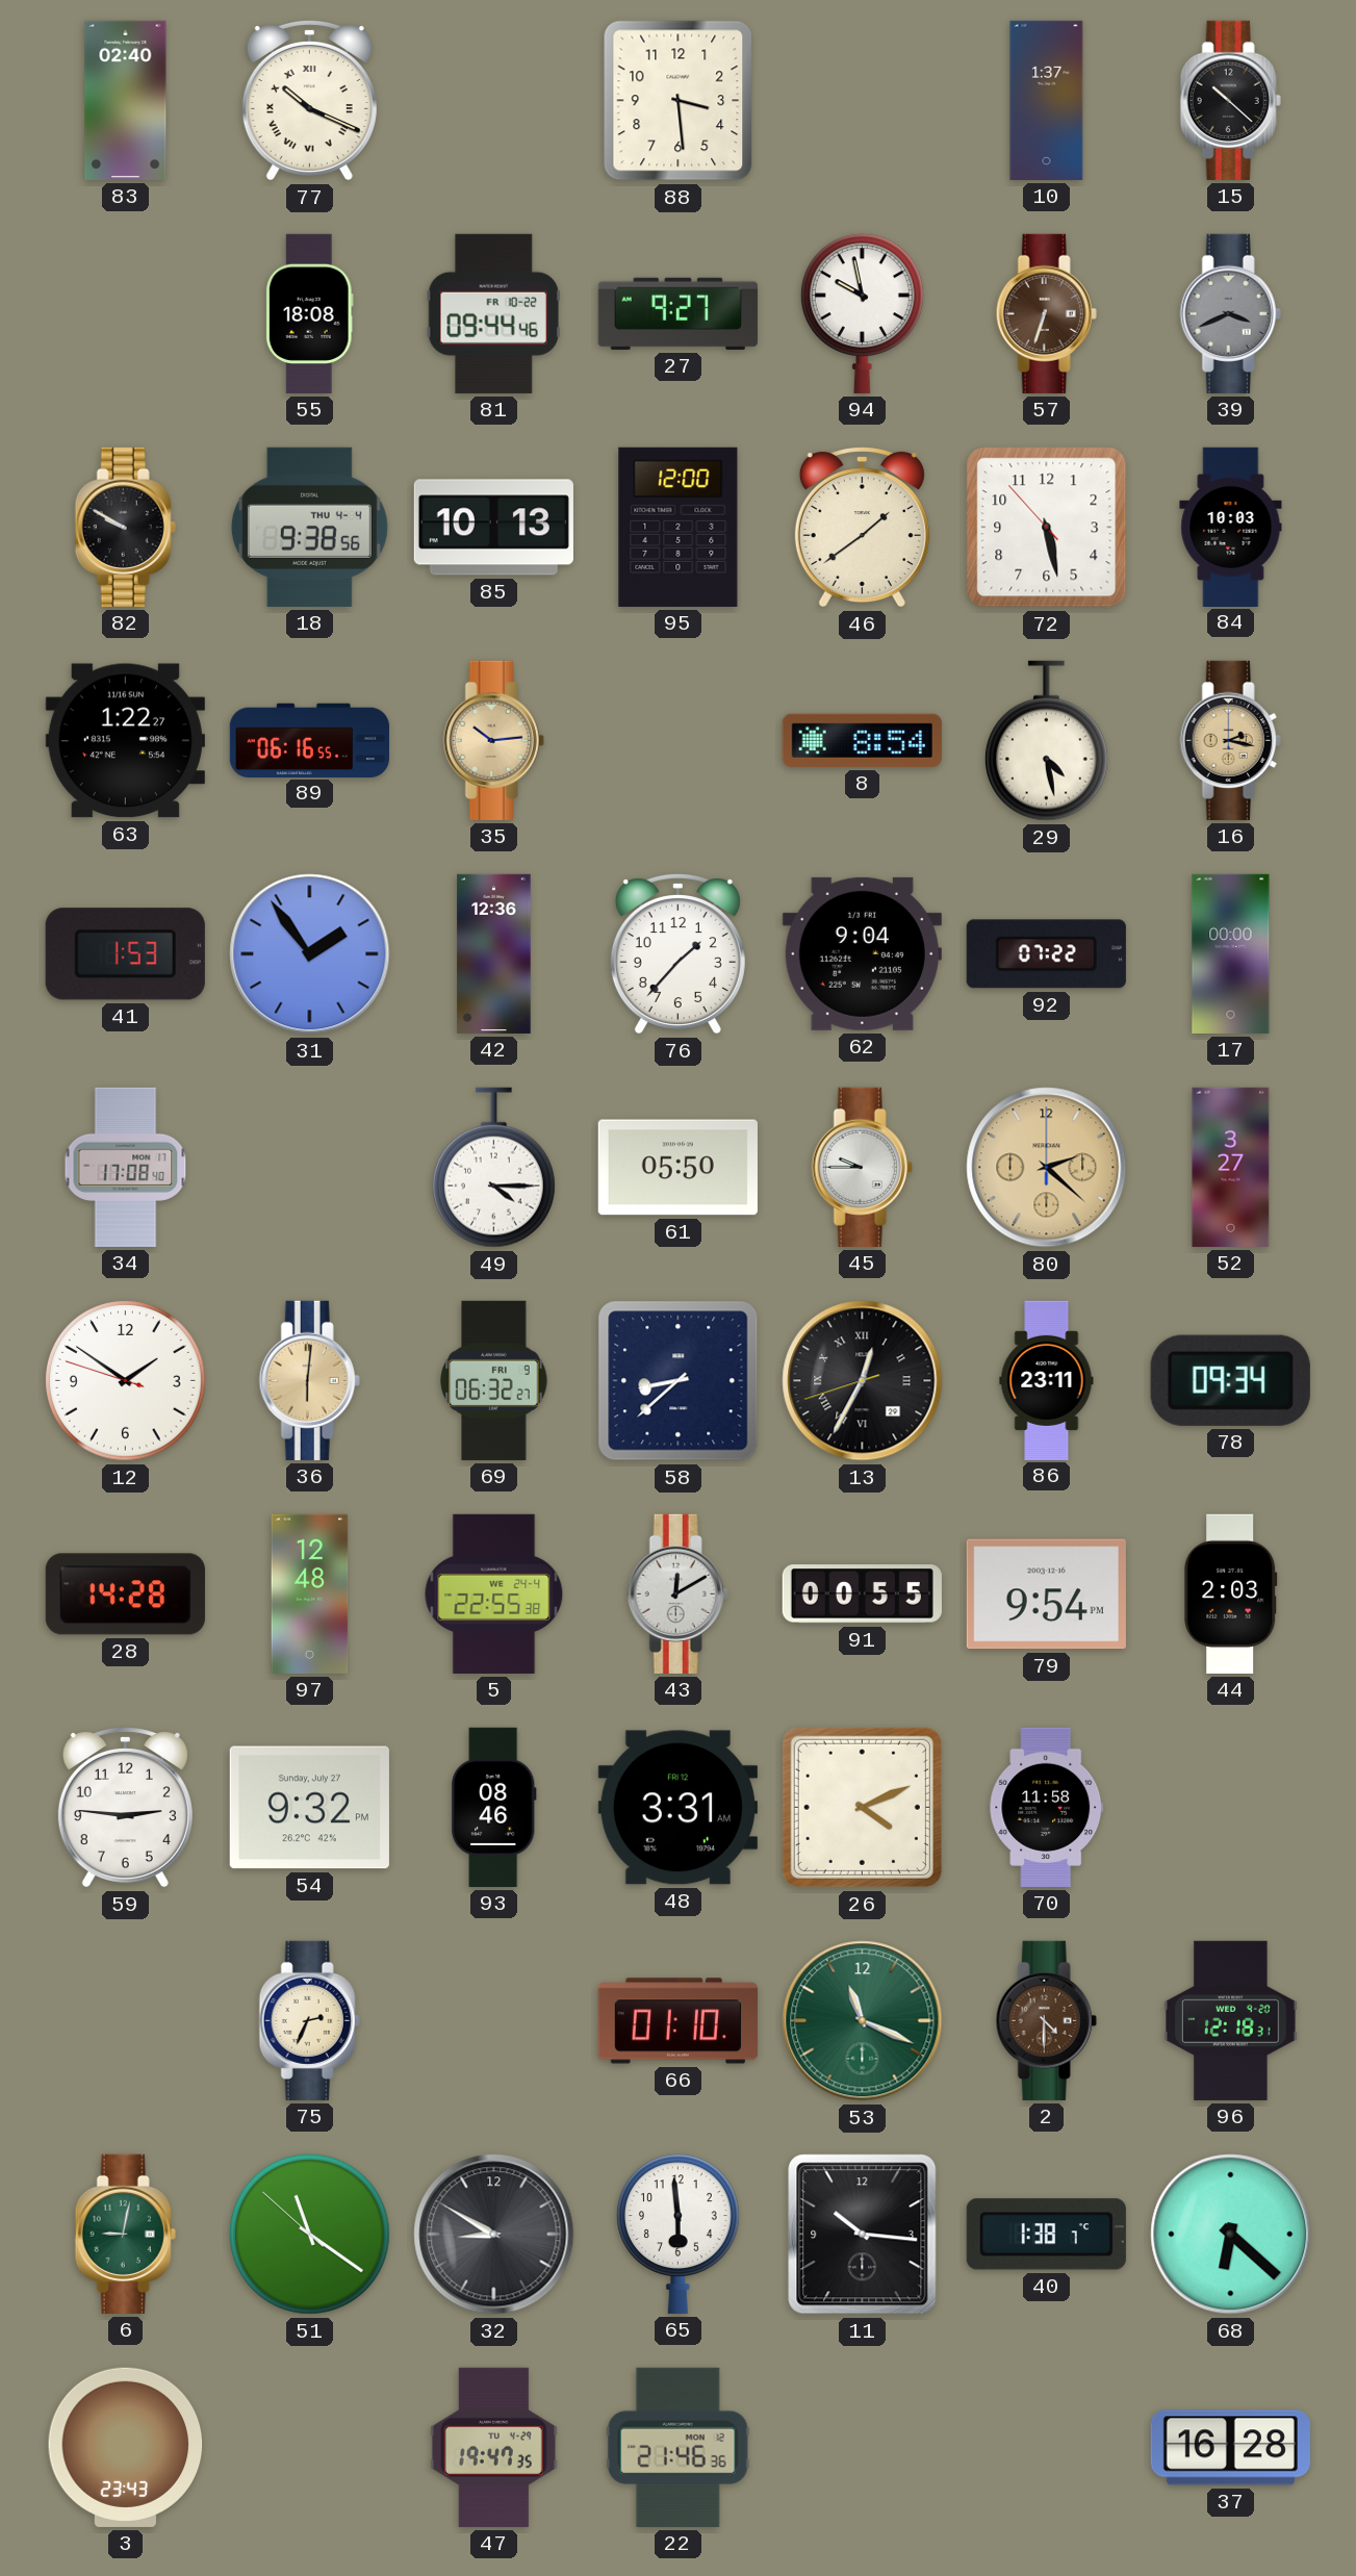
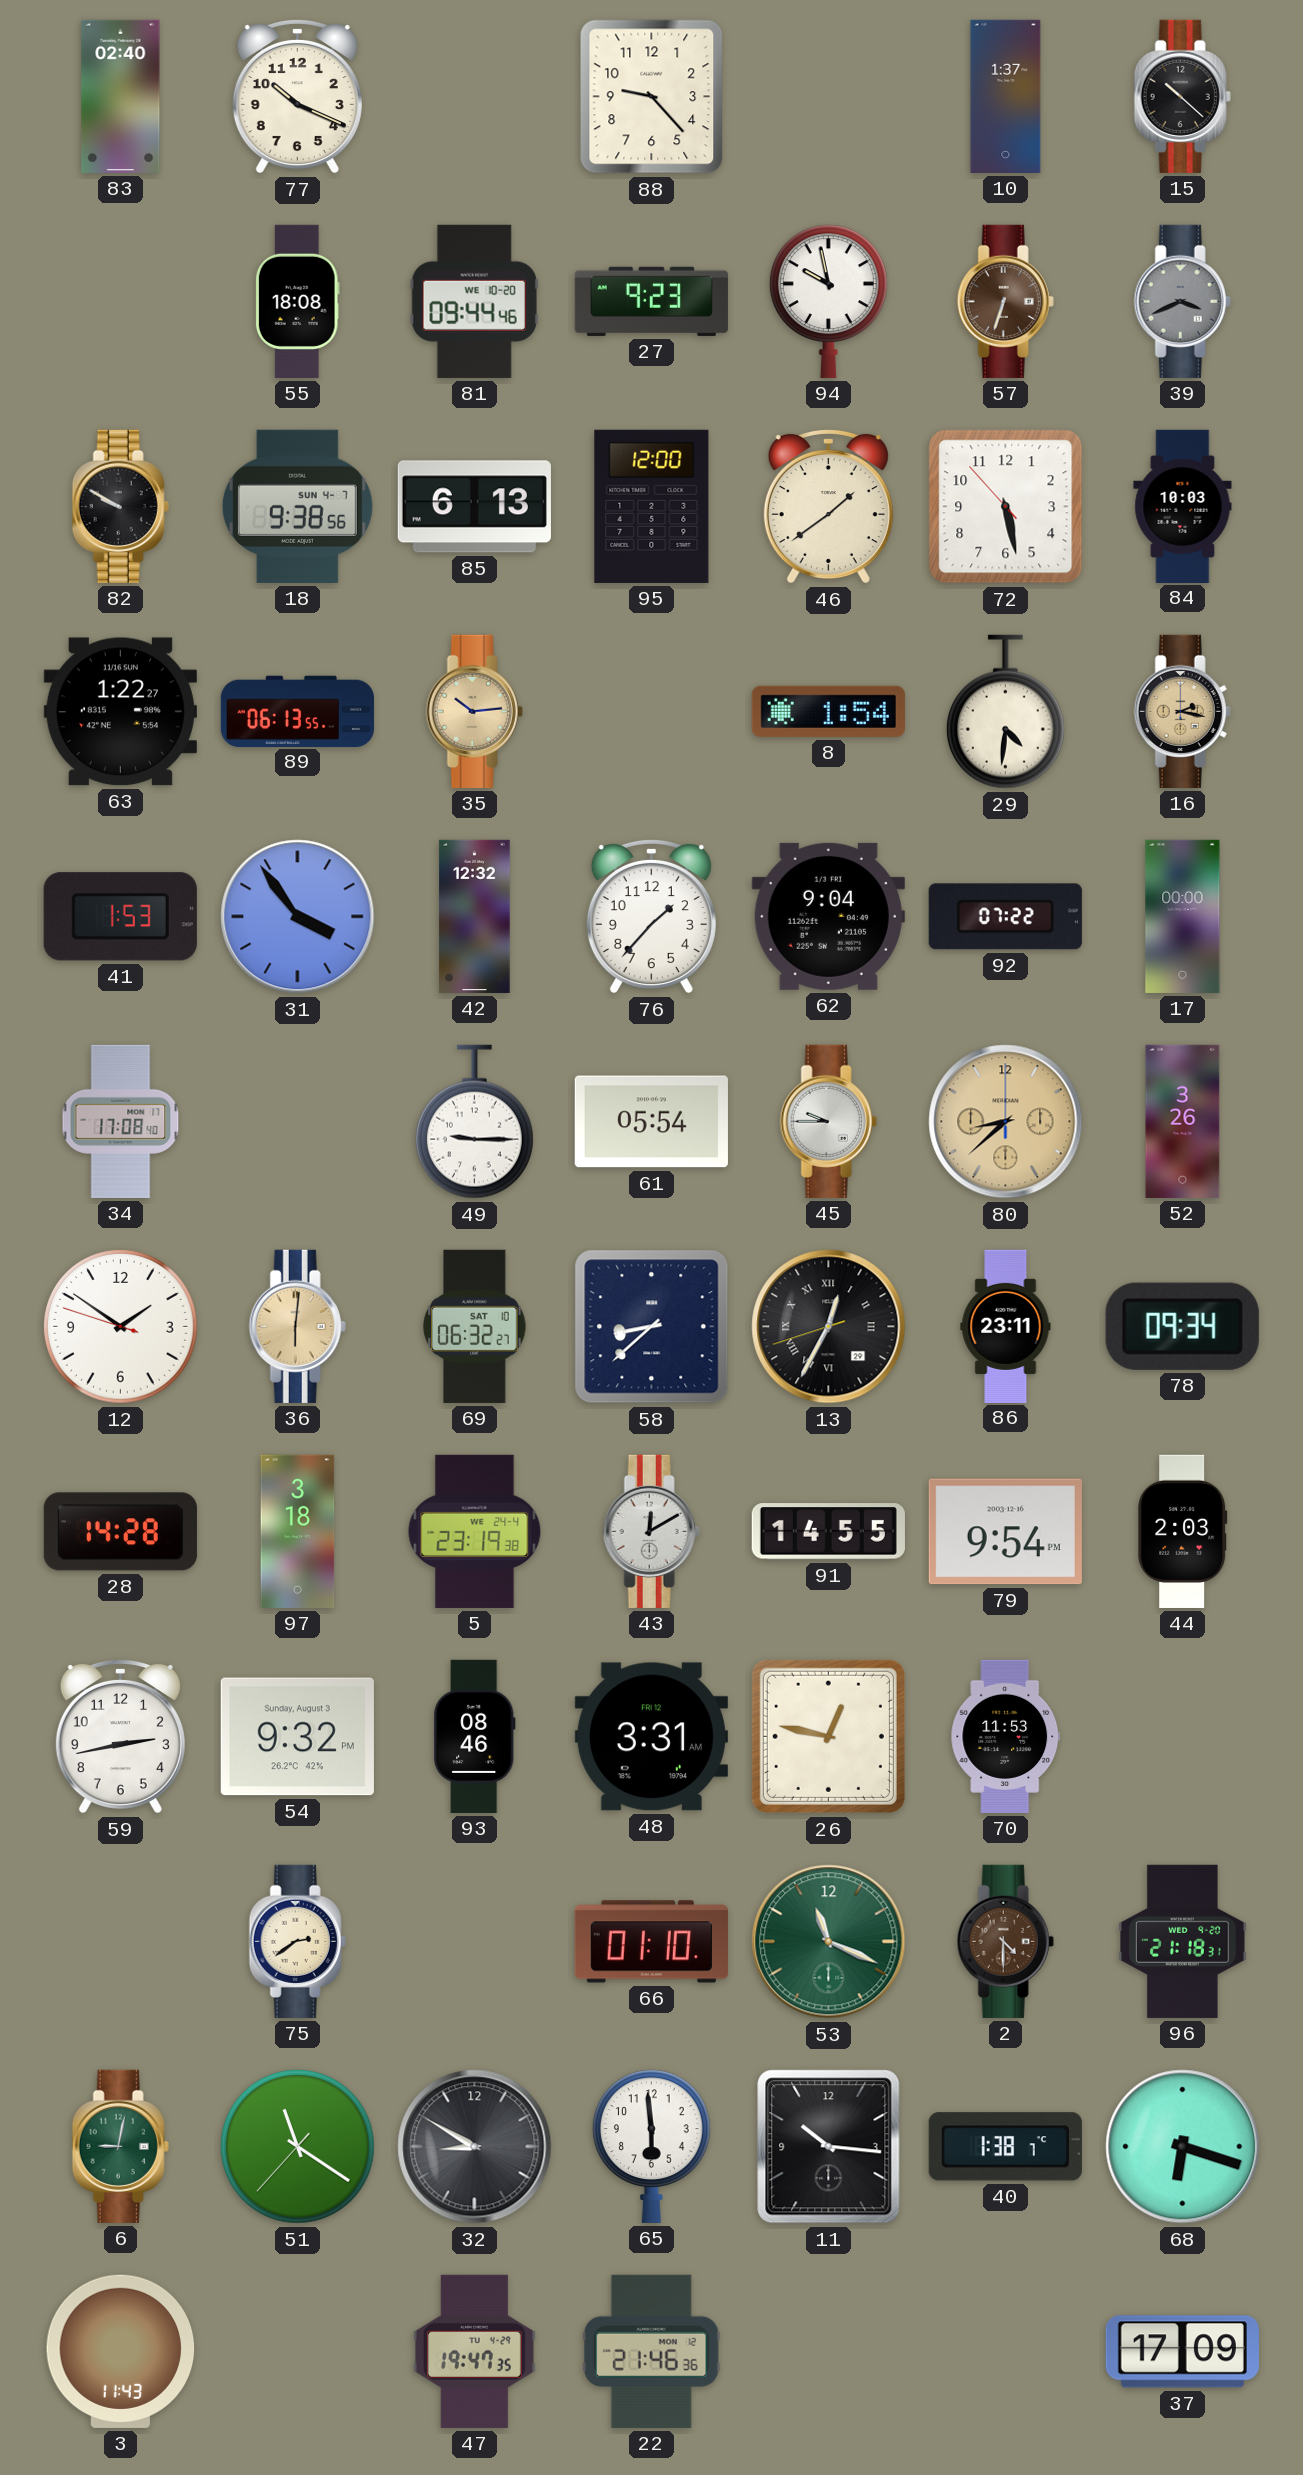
77 numerals: Roman -> Arabic
88: 3:29 -> 9:23
81 date: FR 10-22 -> WE 10-20
27: 9:27 -> 9:23
18 date: THU 4-4 -> SUN 4-7
85: 10:13 -> 6:13
89: 06:16 -> 06:13
8: 8:54 -> 1:54
29: 4:28 -> 4:31
31: 1:54 -> 3:54
42: 12:36 -> 12:32
49: 4:15 -> 9:15
61: 05:50 -> 05:54
80: 2:22 -> 8:38
52: 3:27 -> 3:26
69 date: FRI 9 -> SAT 10
97: 12:48 -> 3:18
5: 22:55 -> 23:19
91: 00:55 -> 14:55
59: 2:46 -> 2:43
54 date: Sunday, July 27 -> Sunday, August 3
26: 4:11 -> 12:47
70: 11:58 -> 11:53
75: 2:34 -> 2:39
96: 12:18 -> 21:18
51: 11:20:52 -> 11:20:37
68: 6:22 -> 6:18
3: 23:43 -> 11:43
37: 16:28 -> 17:09
